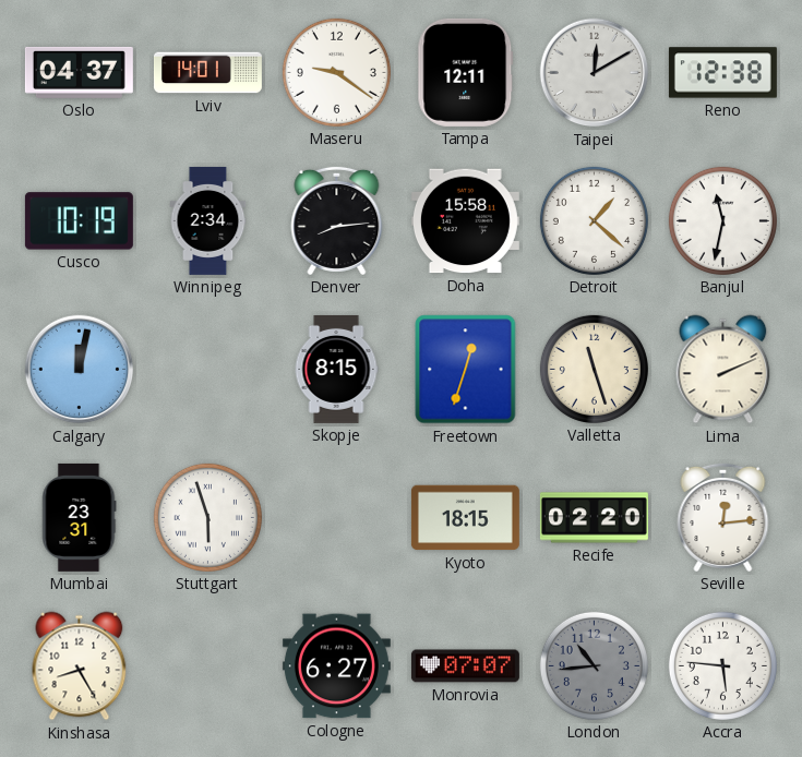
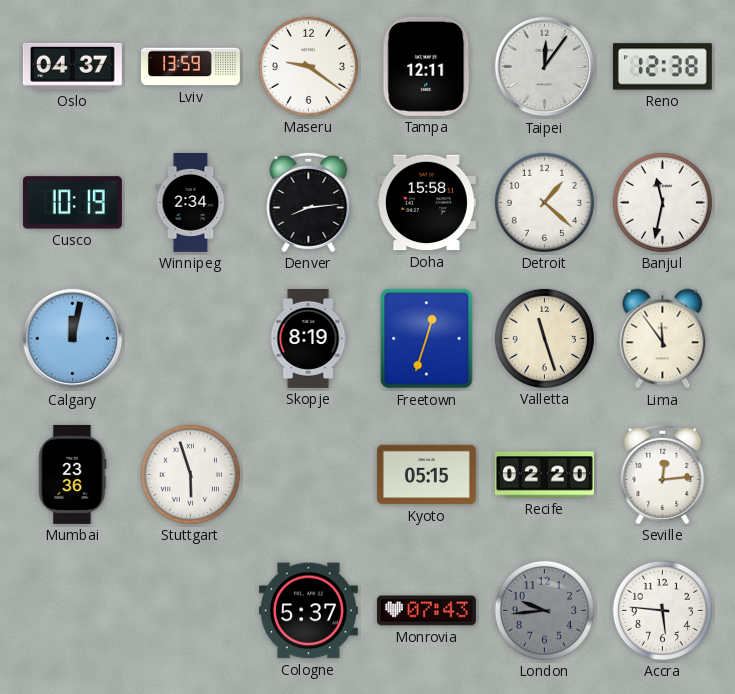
Lviv: 14:01 -> 13:59
Taipei: 12:10 -> 12:06
Skopje: 8:15 -> 8:19
Lima: 2:11 -> 11:54
Mumbai: 23:31 -> 23:36
Kyoto: 18:15 -> 05:15
Kinshasa: 8:25 -> none
Cologne: 6:27 -> 5:37
Monrovia: 07:07 -> 07:43
London: 10:44 -> 9:44
